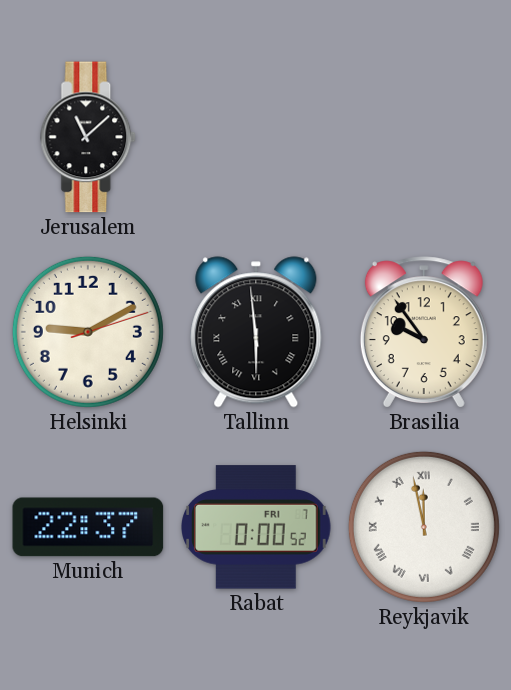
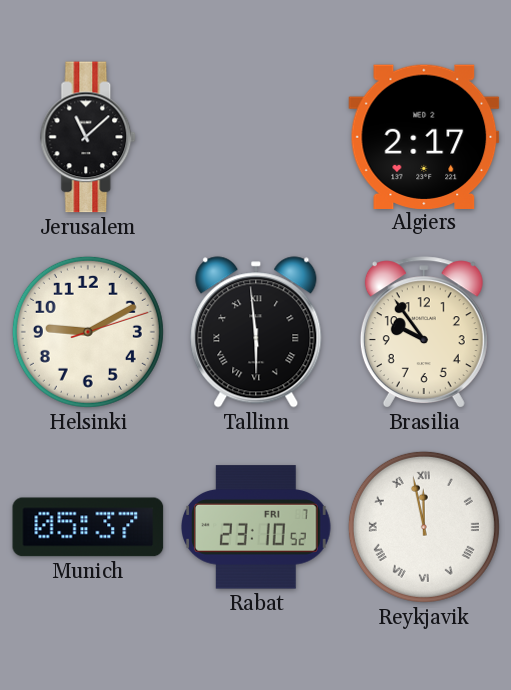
Algiers: none -> 2:17
Munich: 22:37 -> 05:37
Rabat: 0:00 -> 23:10
